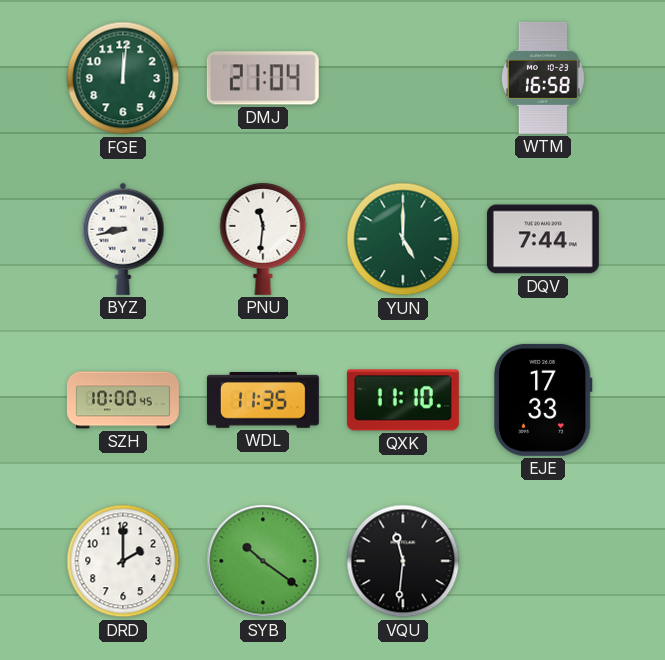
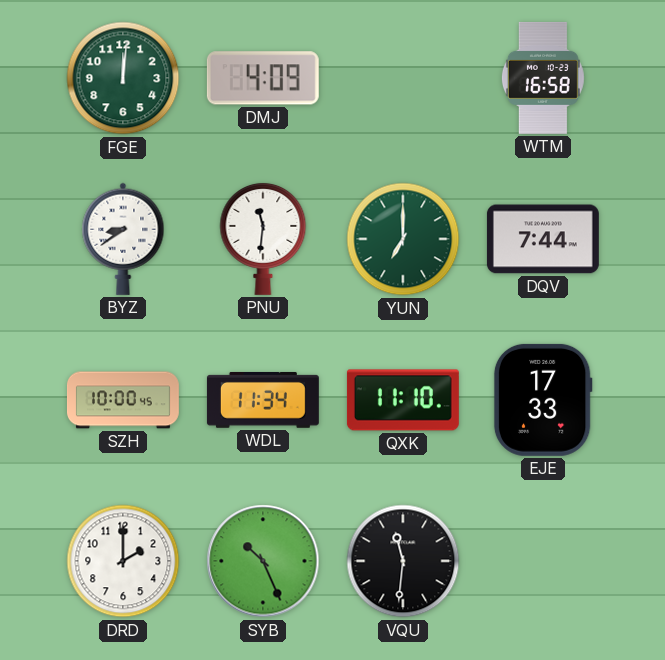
DMJ: 21:04 -> 4:09
BYZ: 8:43 -> 8:39
YUN: 5:00 -> 7:00
WDL: 11:35 -> 11:34
SYB: 10:21 -> 10:26
